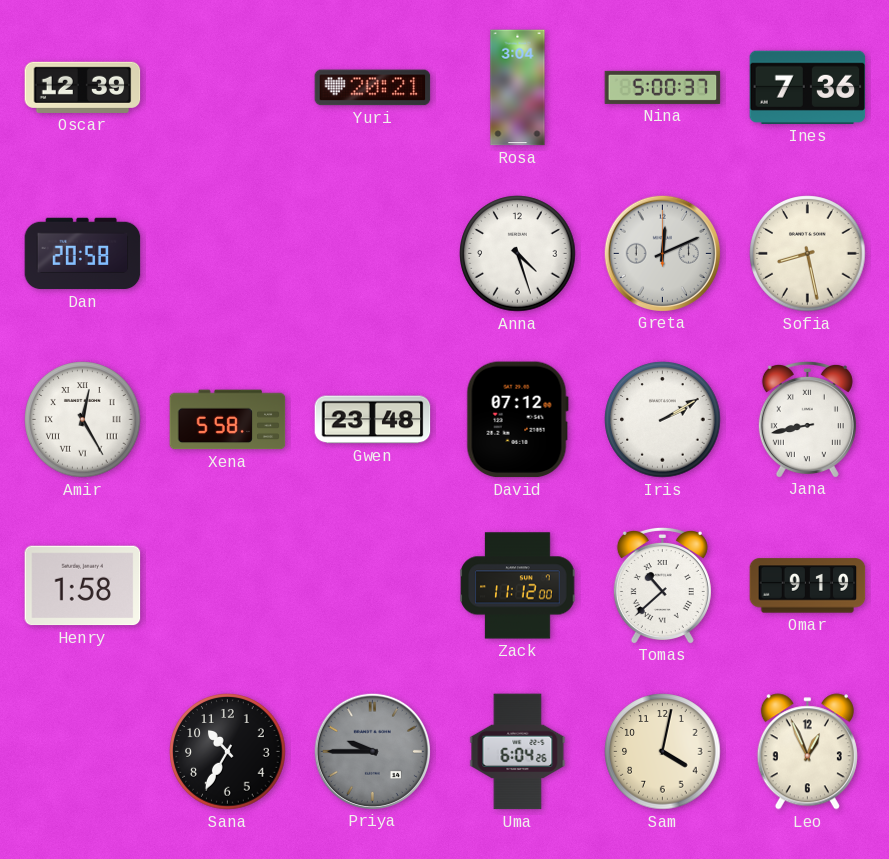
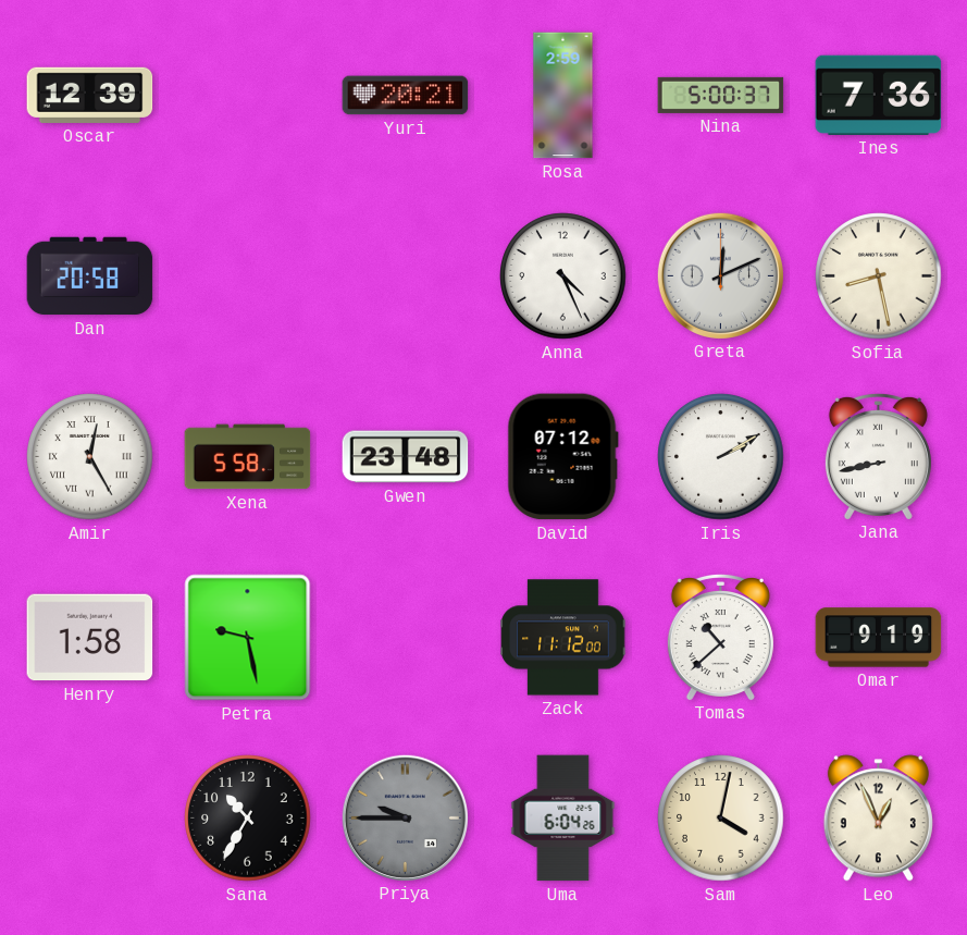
Rosa: 3:04 -> 2:59
Anna: 4:27 -> 4:26
Petra: none -> 9:28
